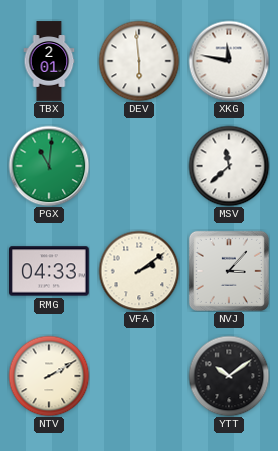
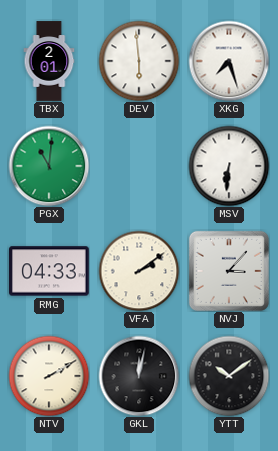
XKG: 11:47 -> 7:27
MSV: 11:38 -> 6:31
GKL: none -> 12:02
